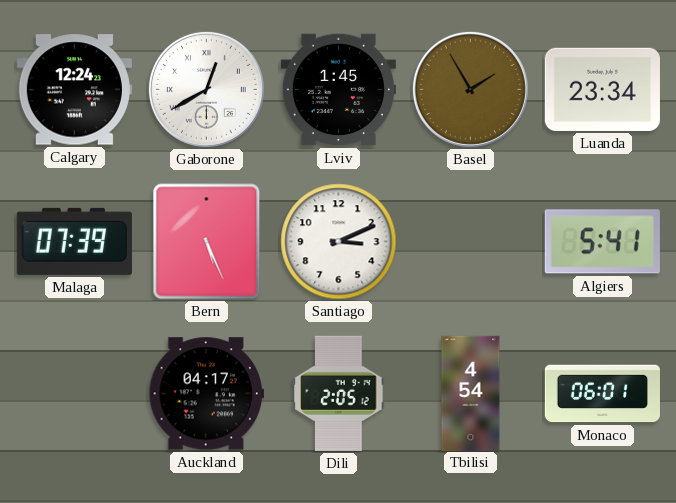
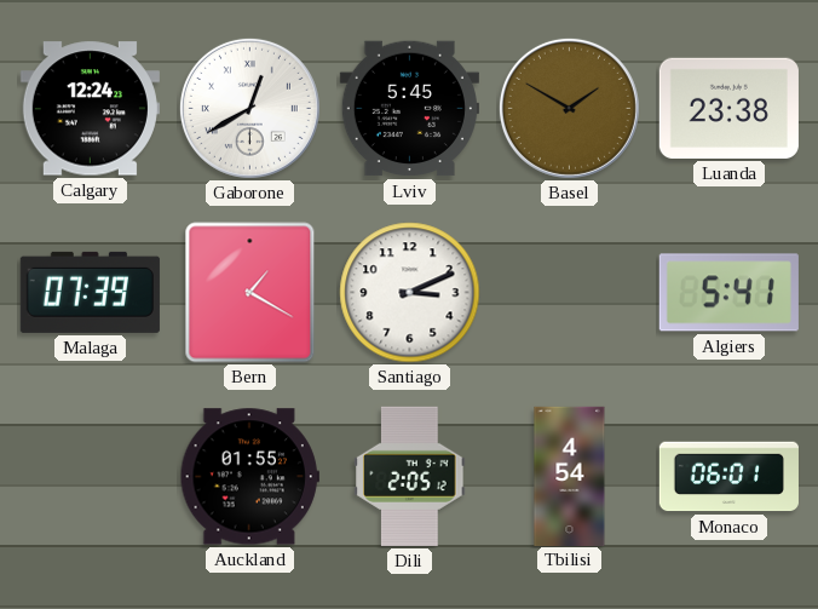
Lviv: 1:45 -> 5:45
Basel: 1:55 -> 1:50
Luanda: 23:34 -> 23:38
Bern: 5:26 -> 1:20
Auckland: 04:17 -> 01:55
